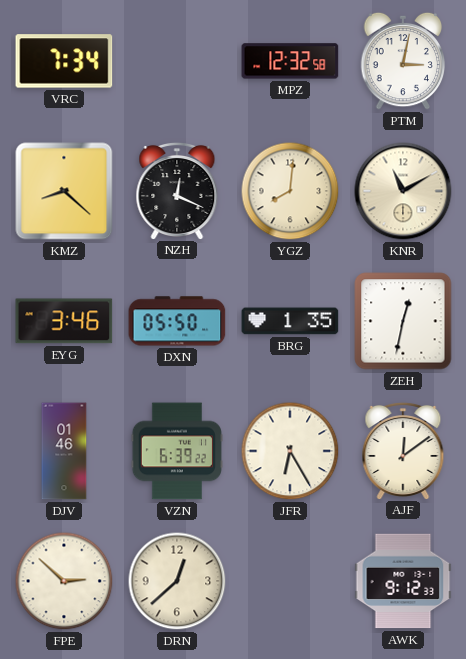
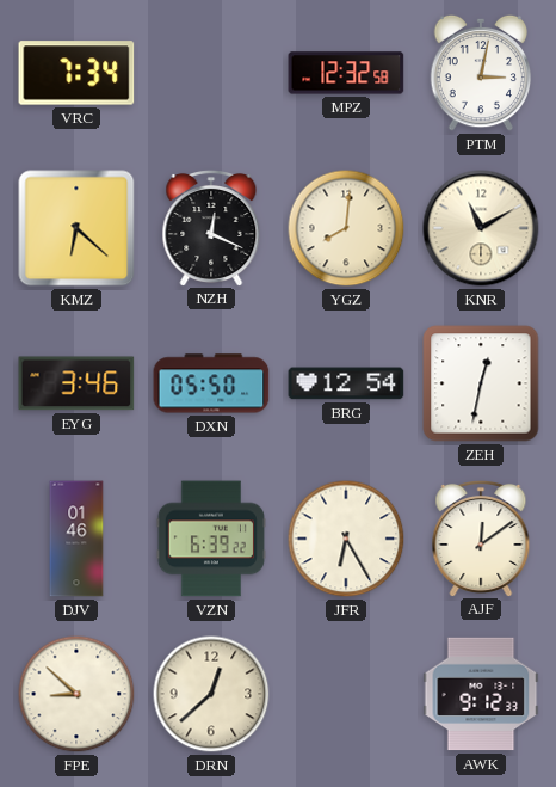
KMZ: 8:22 -> 6:22
BRG: 1:35 -> 12:54
FPE: 2:52 -> 8:52
